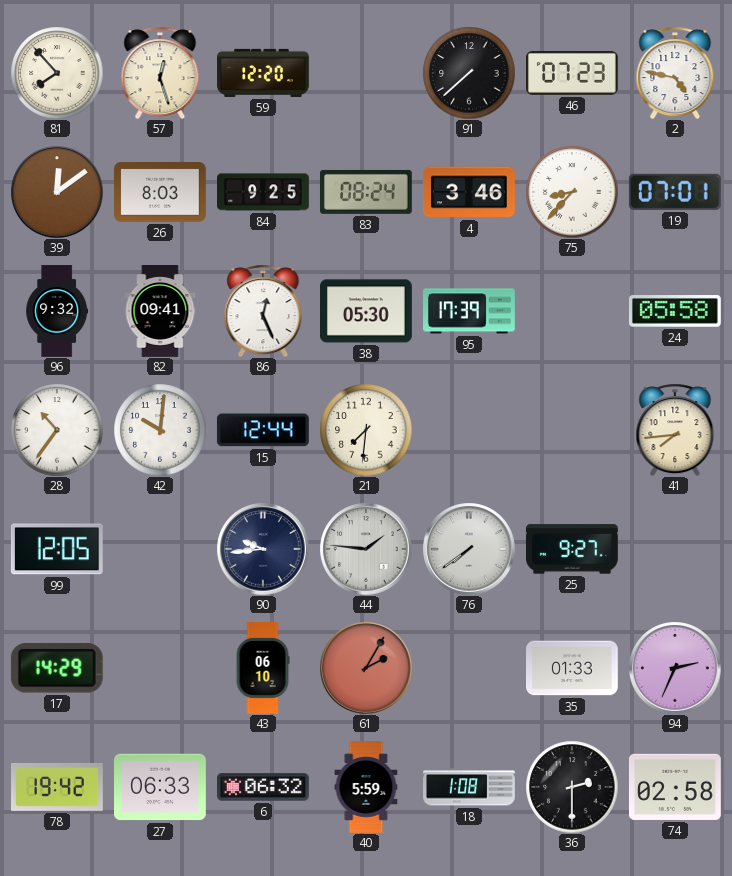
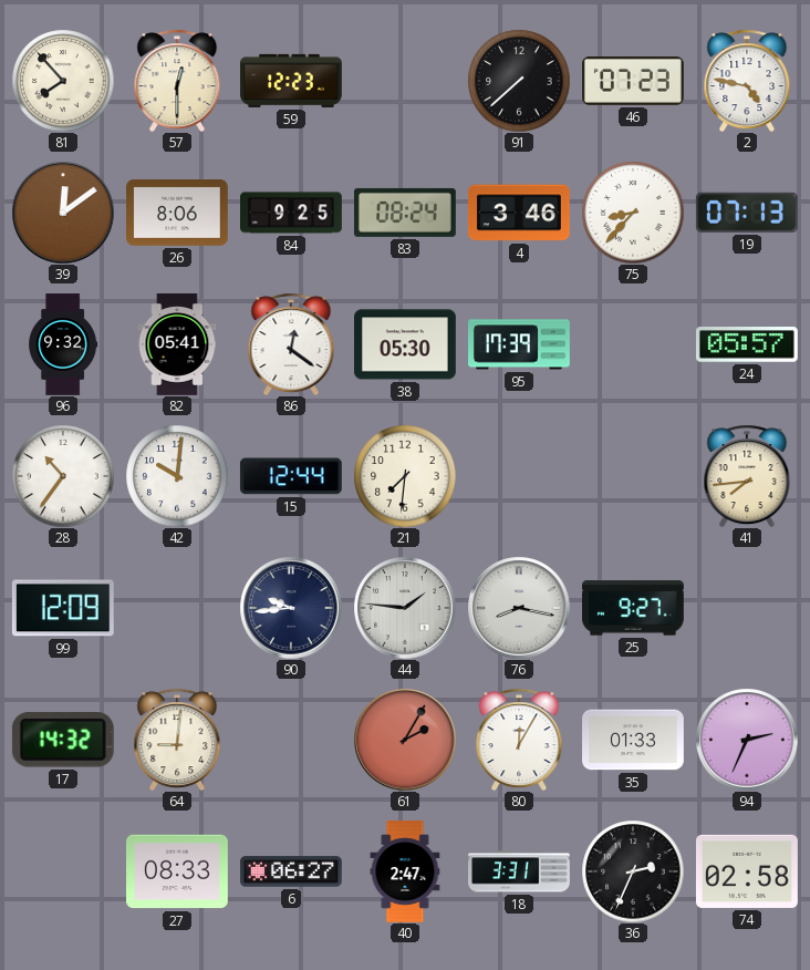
57: 12:27 -> 12:30
59: 12:20 -> 12:23
26: 8:03 -> 8:06
19: 07:01 -> 07:13
82: 09:41 -> 05:41
86: 12:26 -> 12:21
24: 05:58 -> 05:57
99: 12:05 -> 12:09
76: 7:39 -> 8:17
17: 14:29 -> 14:32
64: none -> 9:01
43: 06:10 -> none
80: none -> 12:05
78: 19:42 -> none
27: 06:33 -> 08:33
6: 06:32 -> 06:27
40: 5:59 -> 2:47
18: 1:08 -> 3:31
36: 2:30 -> 2:34
